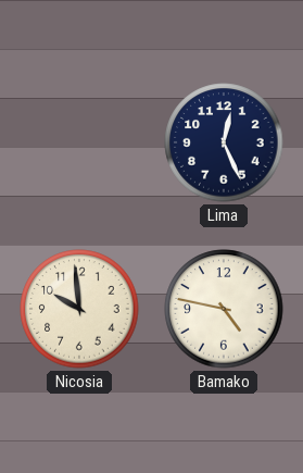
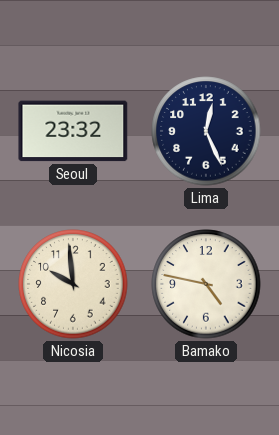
Seoul: none -> 23:32
